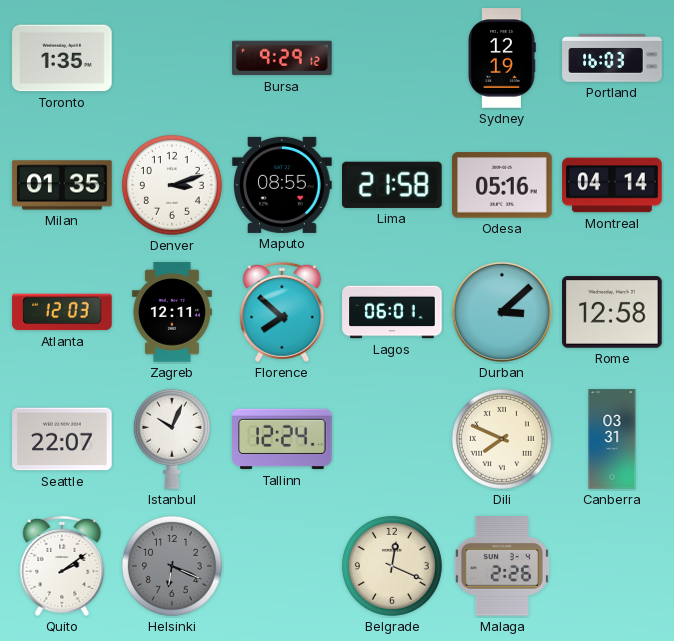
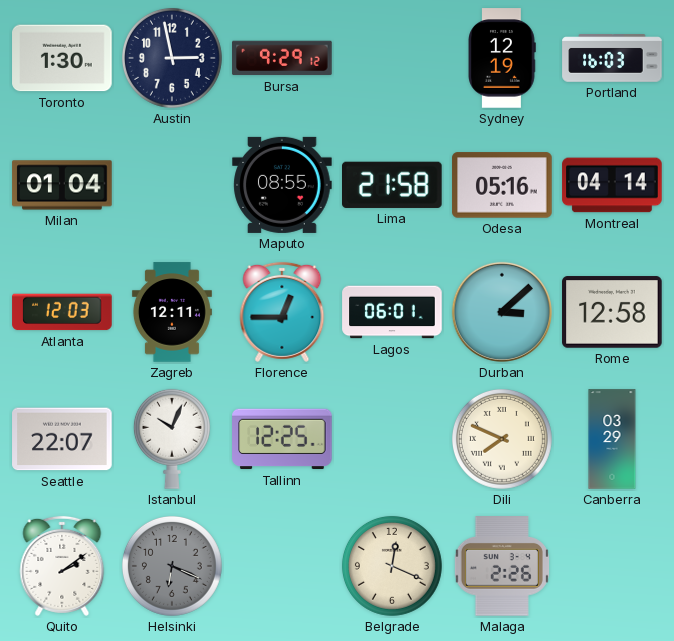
Toronto: 1:35 -> 1:30
Austin: none -> 2:58
Milan: 01:35 -> 01:04
Denver: 3:12 -> none
Florence: 7:52 -> 12:45
Tallinn: 12:24 -> 12:25
Canberra: 03:31 -> 03:29
